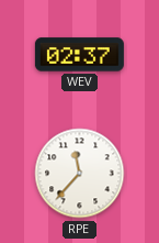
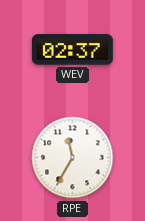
RPE: 11:37 -> 11:35
